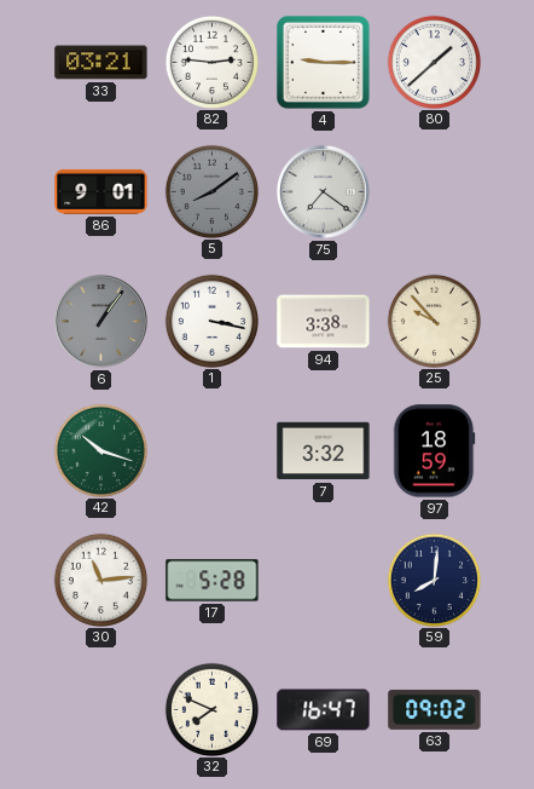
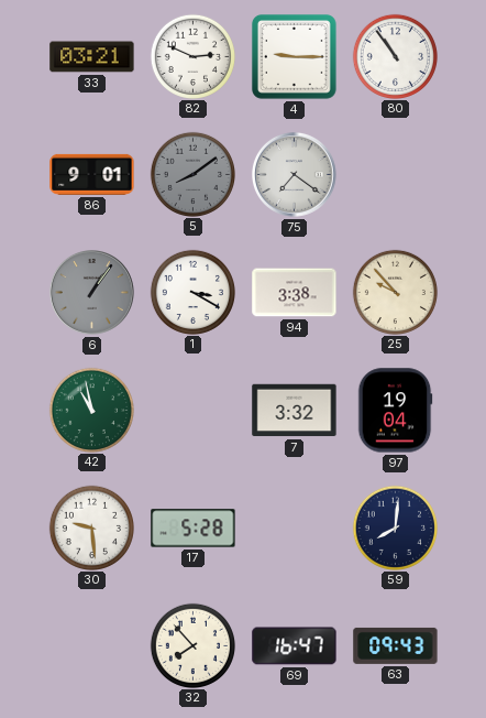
82: 2:46 -> 2:49
80: 1:38 -> 10:54
1: 3:17 -> 3:20
42: 10:18 -> 10:58
97: 18:59 -> 19:04
30: 11:14 -> 9:29
32: 7:49 -> 7:53
63: 09:02 -> 09:43
